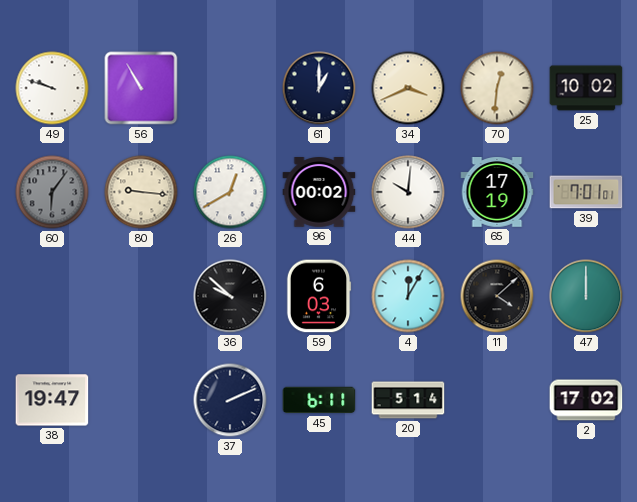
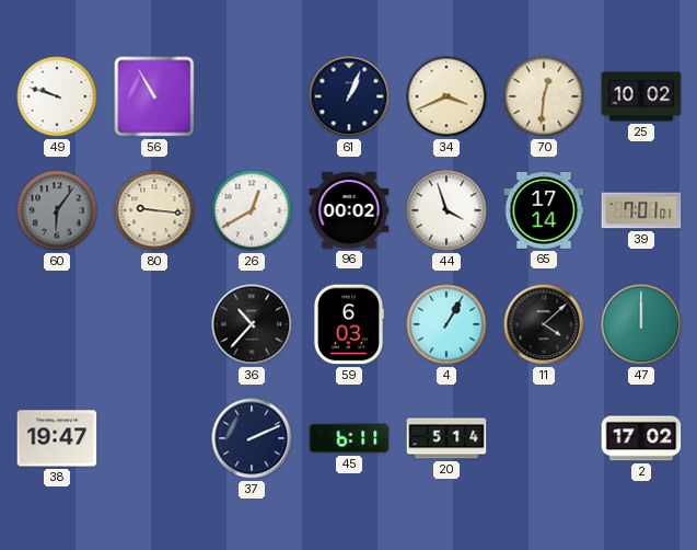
61: 1:00 -> 1:04
44: 10:01 -> 3:57
65: 17:19 -> 17:14
36: 9:52 -> 10:37
4: 12:05 -> 1:05
